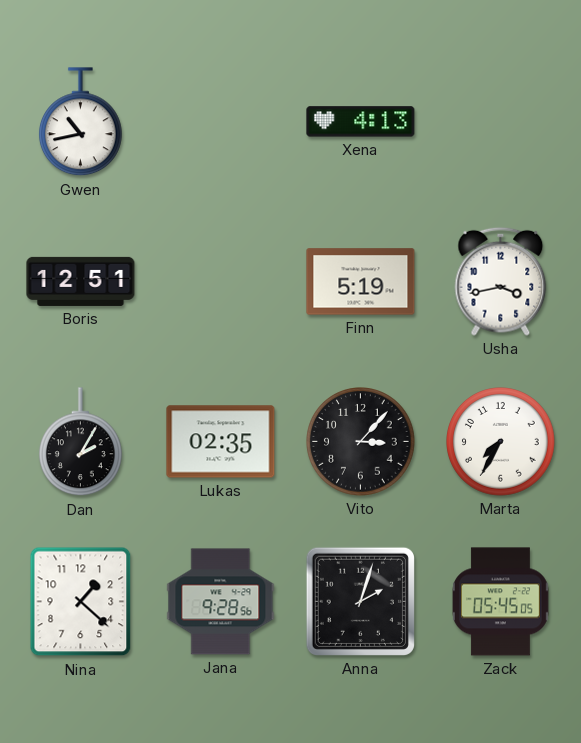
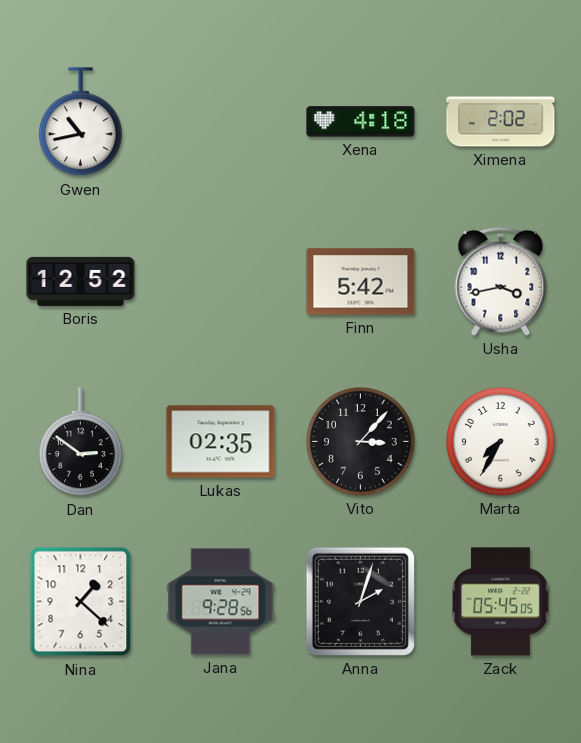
Xena: 4:13 -> 4:18
Ximena: none -> 2:02
Boris: 12:51 -> 12:52
Finn: 5:19 -> 5:42
Dan: 2:05 -> 2:51
